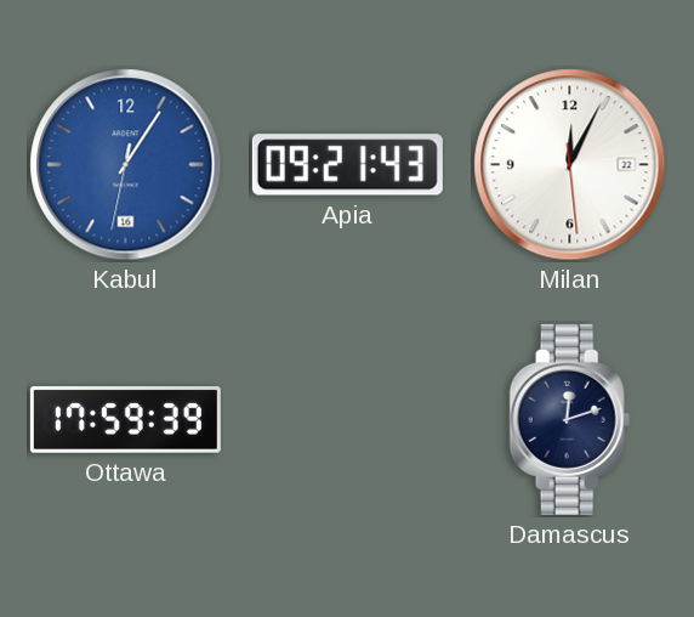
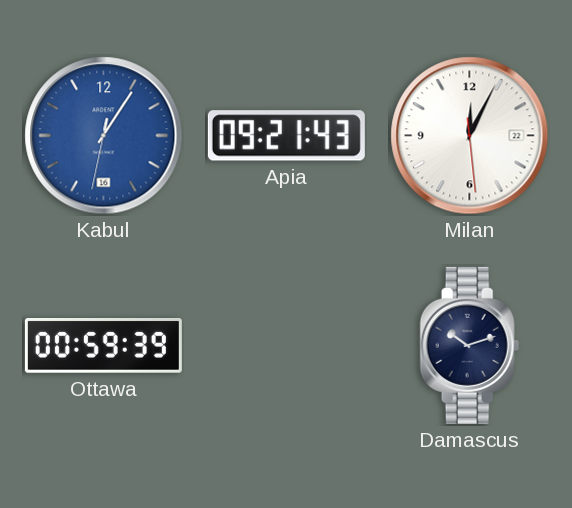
Ottawa: 17:59 -> 00:59
Damascus: 12:12 -> 10:12
